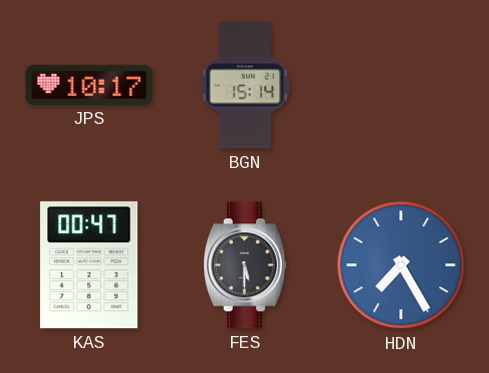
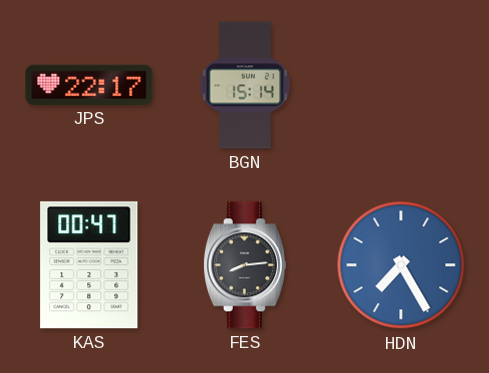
JPS: 10:17 -> 22:17
FES: 5:30 -> 8:14
